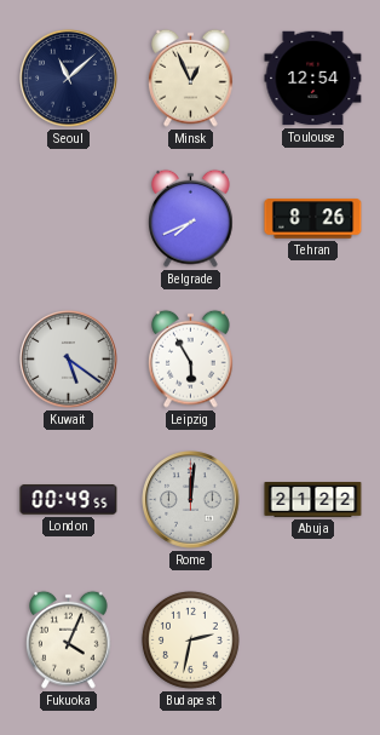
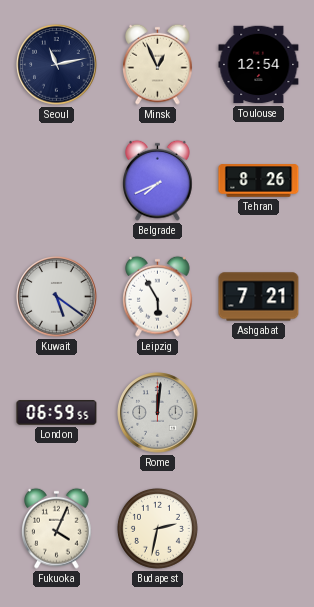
Seoul: 11:08 -> 11:13
Ashgabat: none -> 7:21
London: 00:49 -> 06:59
Abuja: 21:22 -> none
